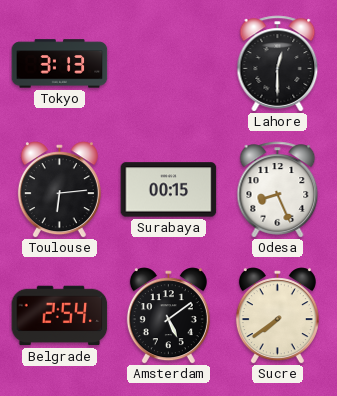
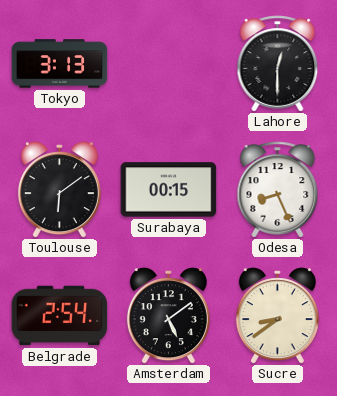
Toulouse: 6:14 -> 6:09
Sucre: 7:39 -> 8:39
